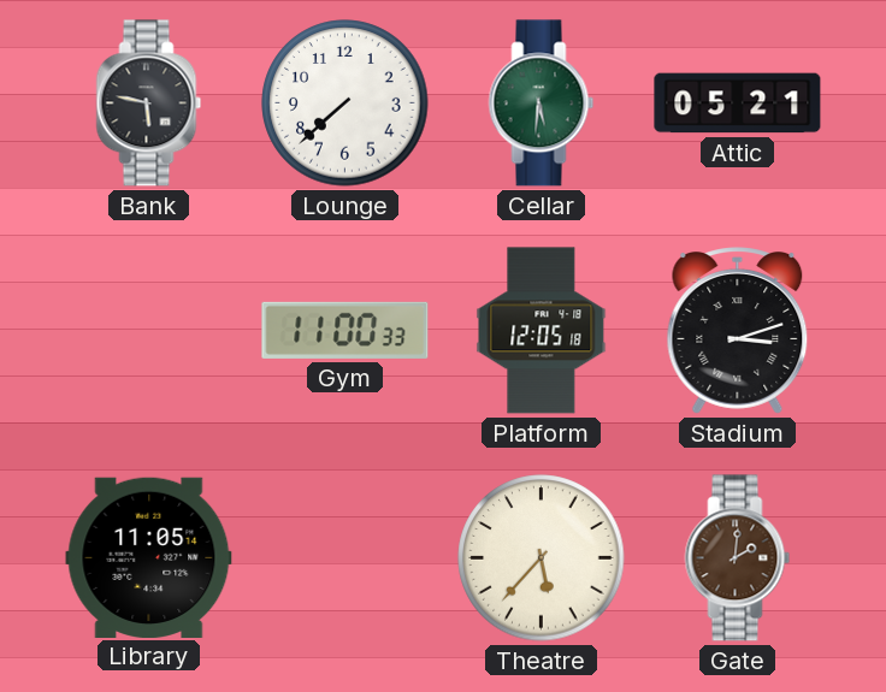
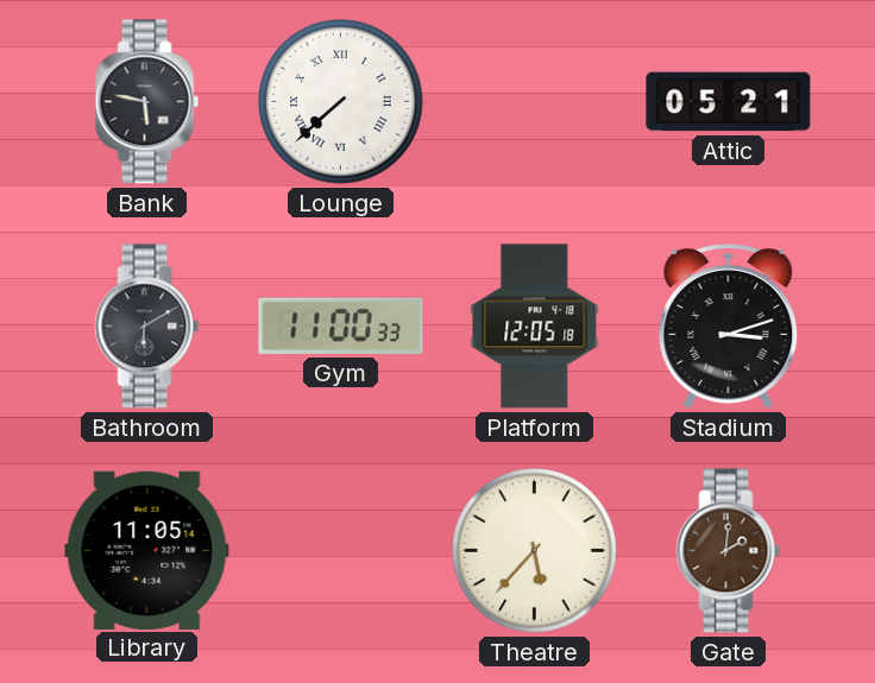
Lounge numerals: Arabic -> Roman
Cellar: 5:31 -> none
Bathroom: none -> 6:10
